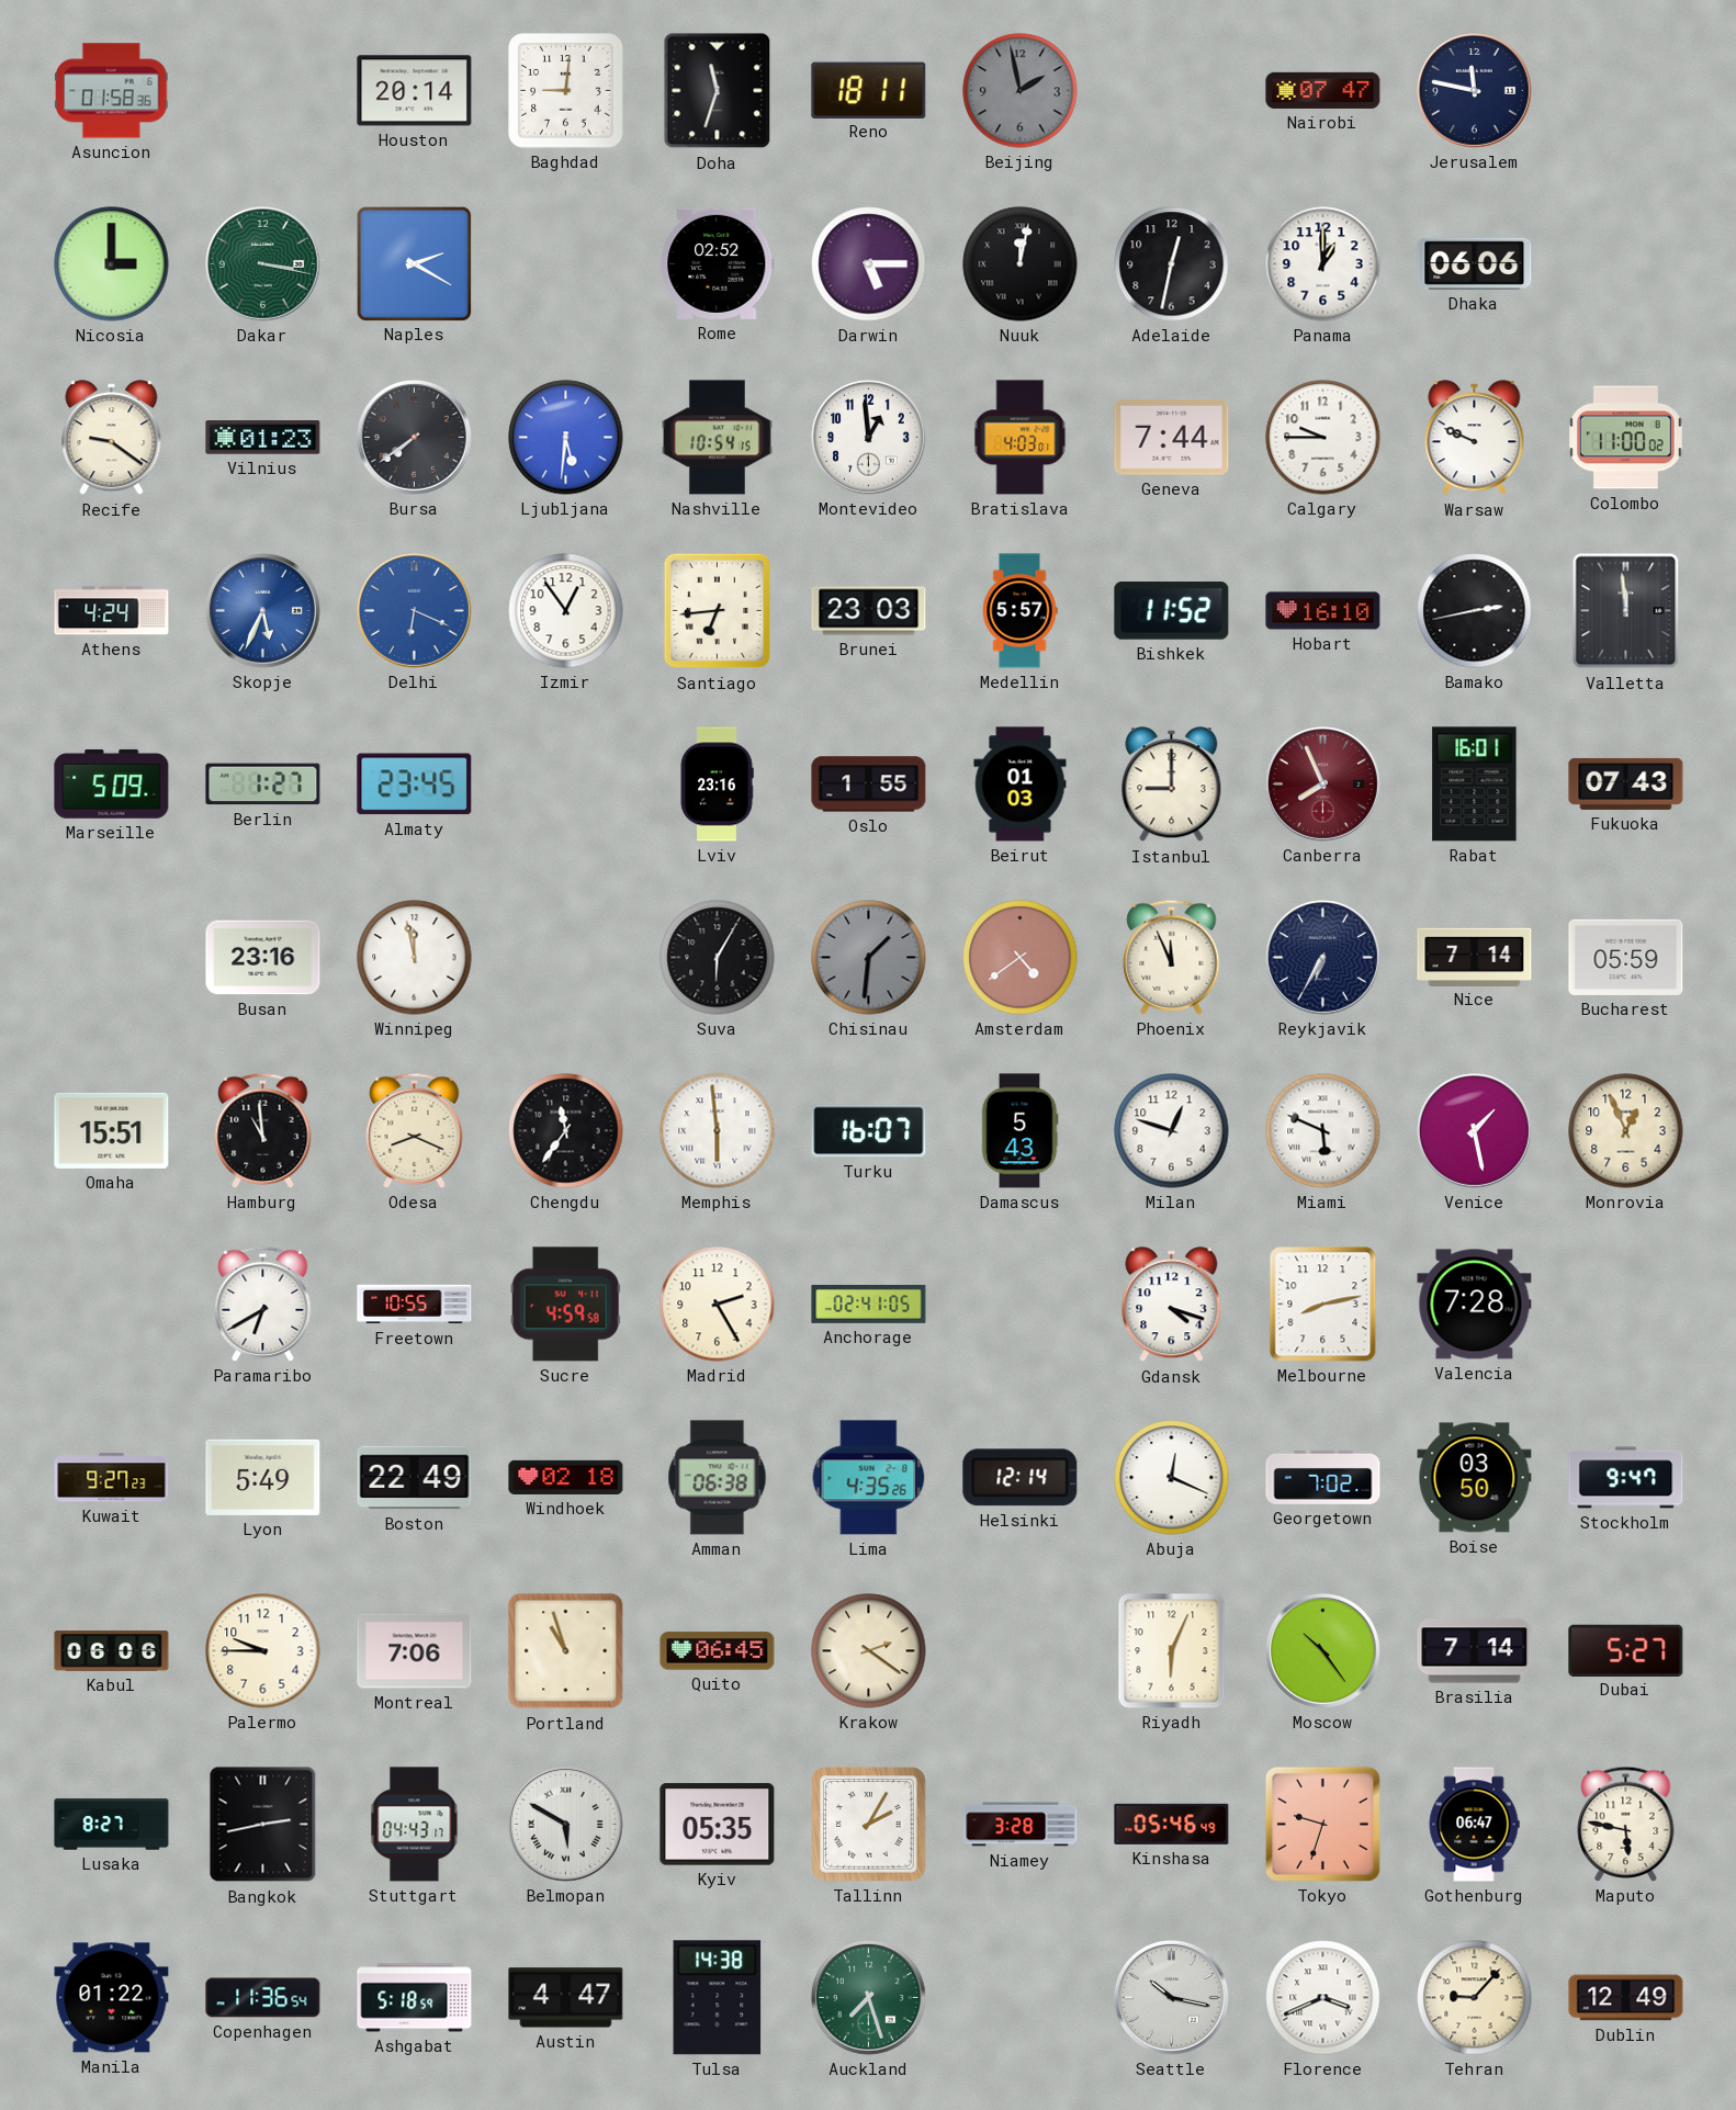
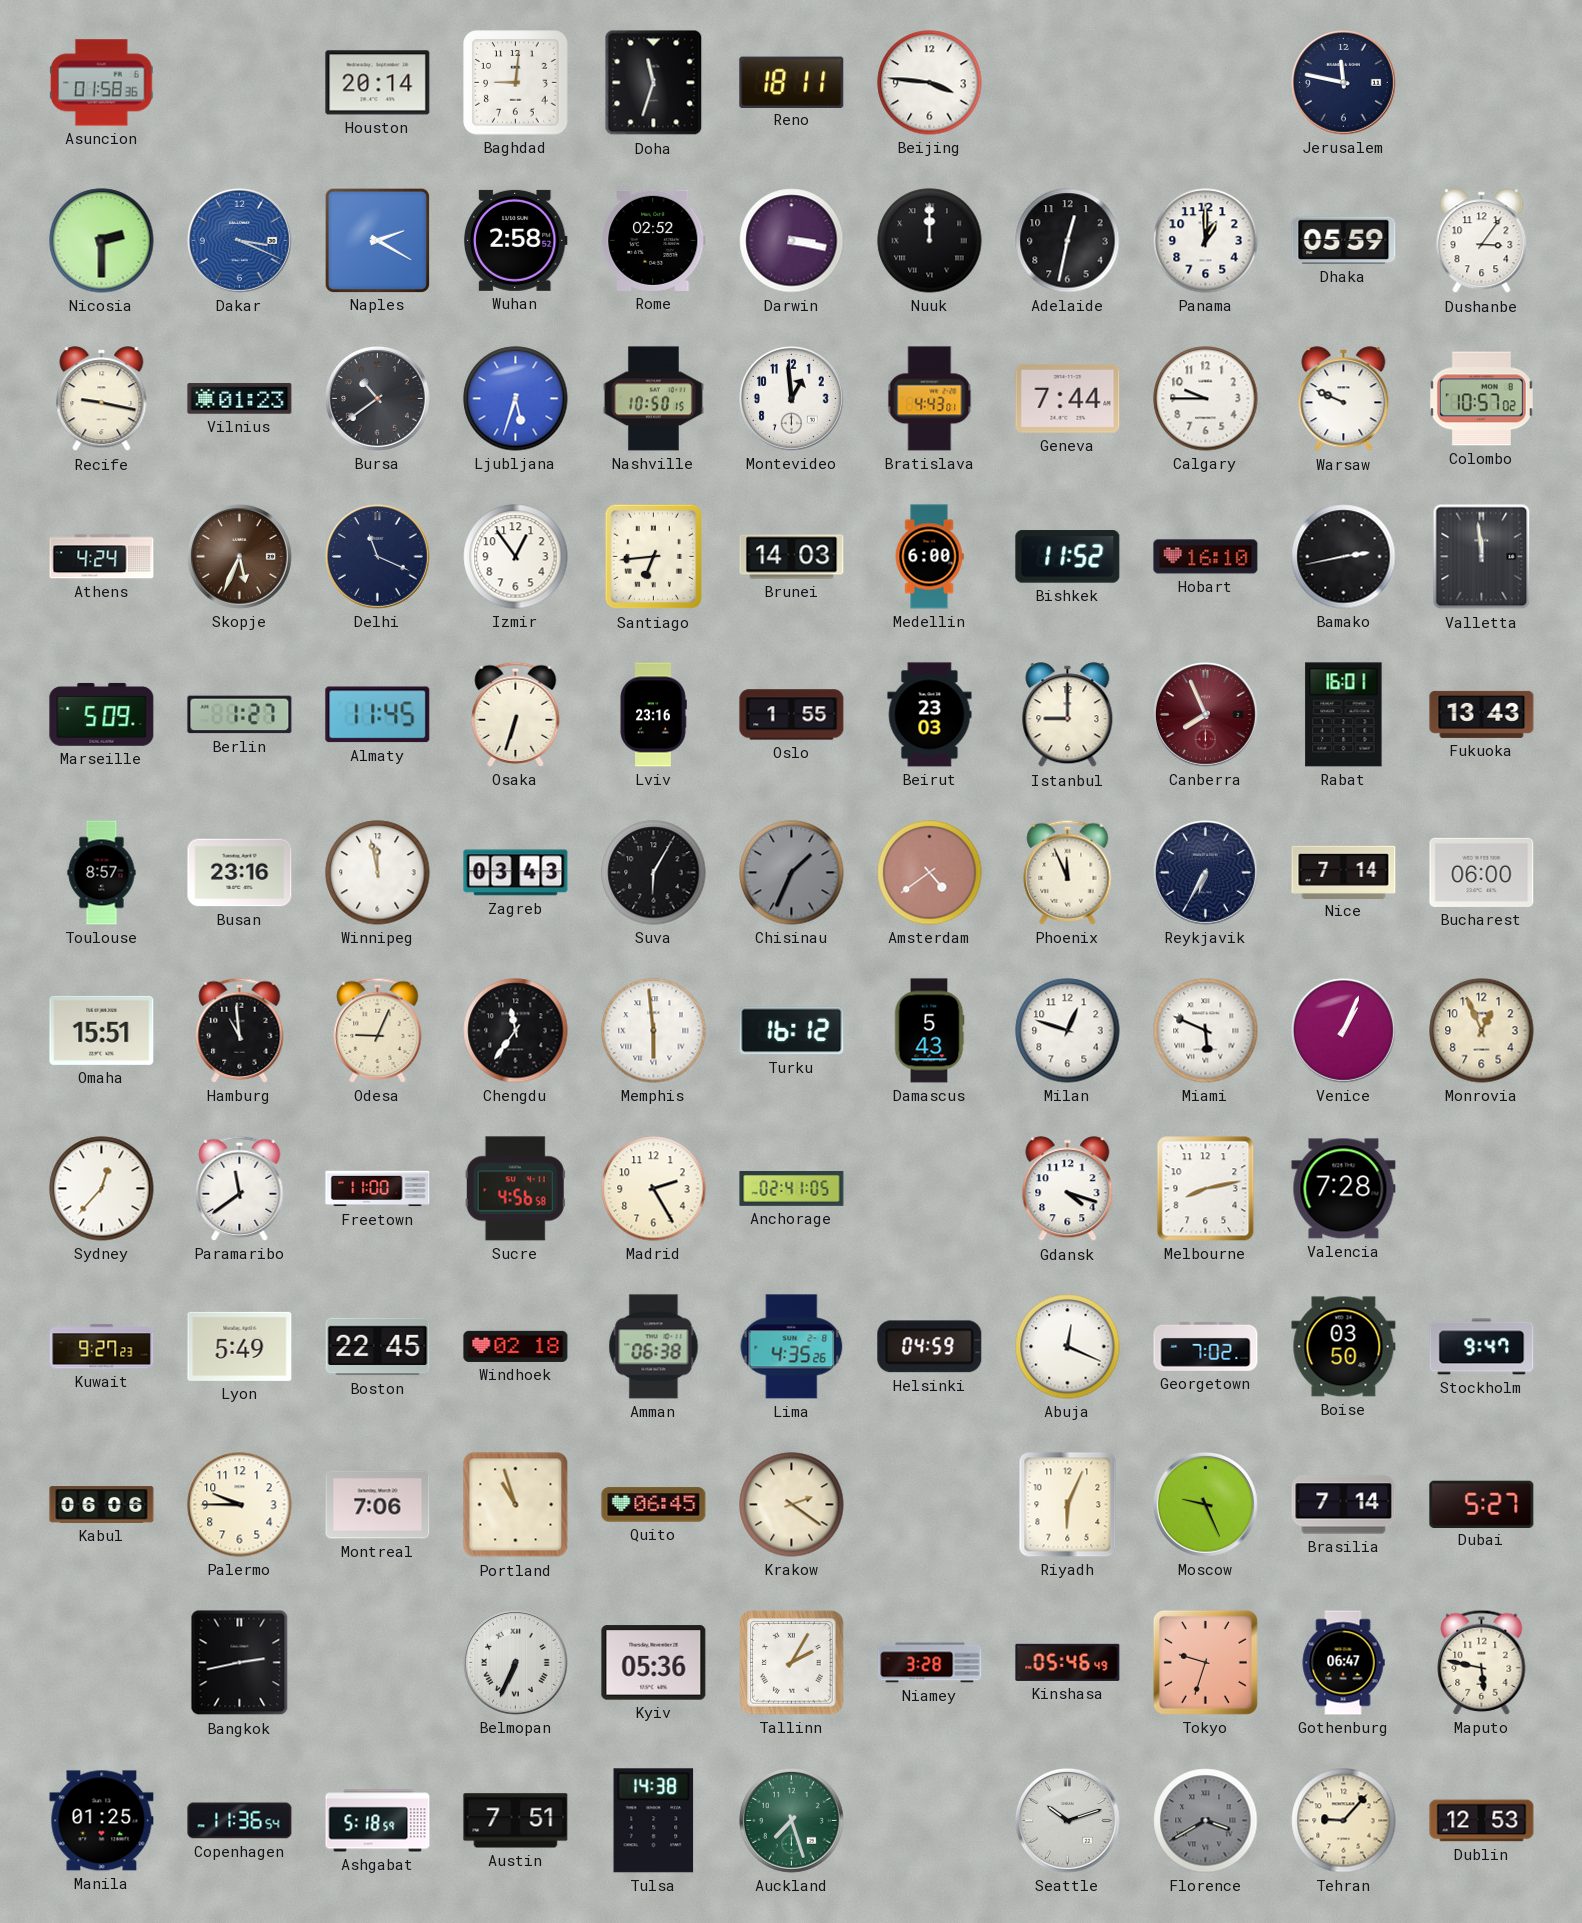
Beijing: 1:58 -> 3:46
Beijing dial: grey -> white
Nairobi: 07:47 -> none
Nicosia: 3:00 -> 2:30
Dakar: 3:17 -> 3:19
Dakar dial: green -> blue
Wuhan: none -> 2:58
Darwin: 5:15 -> 3:17
Nuuk: 12:02 -> 12:00
Dhaka: 06:06 -> 05:59
Dushanbe: none -> 3:06
Recife: 9:21 -> 9:17
Bursa: 7:39 -> 10:39
Ljubljana: 5:31 -> 5:33
Nashville: 10:54 -> 10:50
Bratislava: 4:03 -> 4:43
Colombo: 11:00 -> 10:57
Skopje dial: blue -> brown
Delhi: 6:19 -> 11:19
Delhi dial: blue -> navy
Brunei: 23:03 -> 14:03
Medellin: 5:57 -> 6:00
Almaty: 23:45 -> 11:45
Osaka: none -> 6:33
Beirut: 01:03 -> 23:03
Fukuoka: 07:43 -> 13:43
Toulouse: none -> 8:57
Zagreb: none -> 03:43
Chisinau: 1:31 -> 1:34
Bucharest: 05:59 -> 06:00
Odesa: 8:19 -> 9:04
Turku: 16:07 -> 16:12
Venice: 1:28 -> 1:04
Sydney: none -> 12:37
Paramaribo: 6:40 -> 11:39
Freetown: 10:55 -> 11:00
Sucre: 4:59 -> 4:56
Boston: 22:49 -> 22:45
Helsinki: 12:14 -> 04:59
Moscow: 10:24 -> 9:26
Lusaka: 8:27 -> none
Stuttgart: 04:43 -> none
Belmopan: 5:50 -> 6:34
Kyiv: 05:35 -> 05:36
Manila: 01:22 -> 01:25
Austin: 4:47 -> 7:51
Seattle: 10:17 -> 10:12
Florence: 3:41 -> 3:40
Florence dial: white -> grey
Dublin: 12:49 -> 12:53
